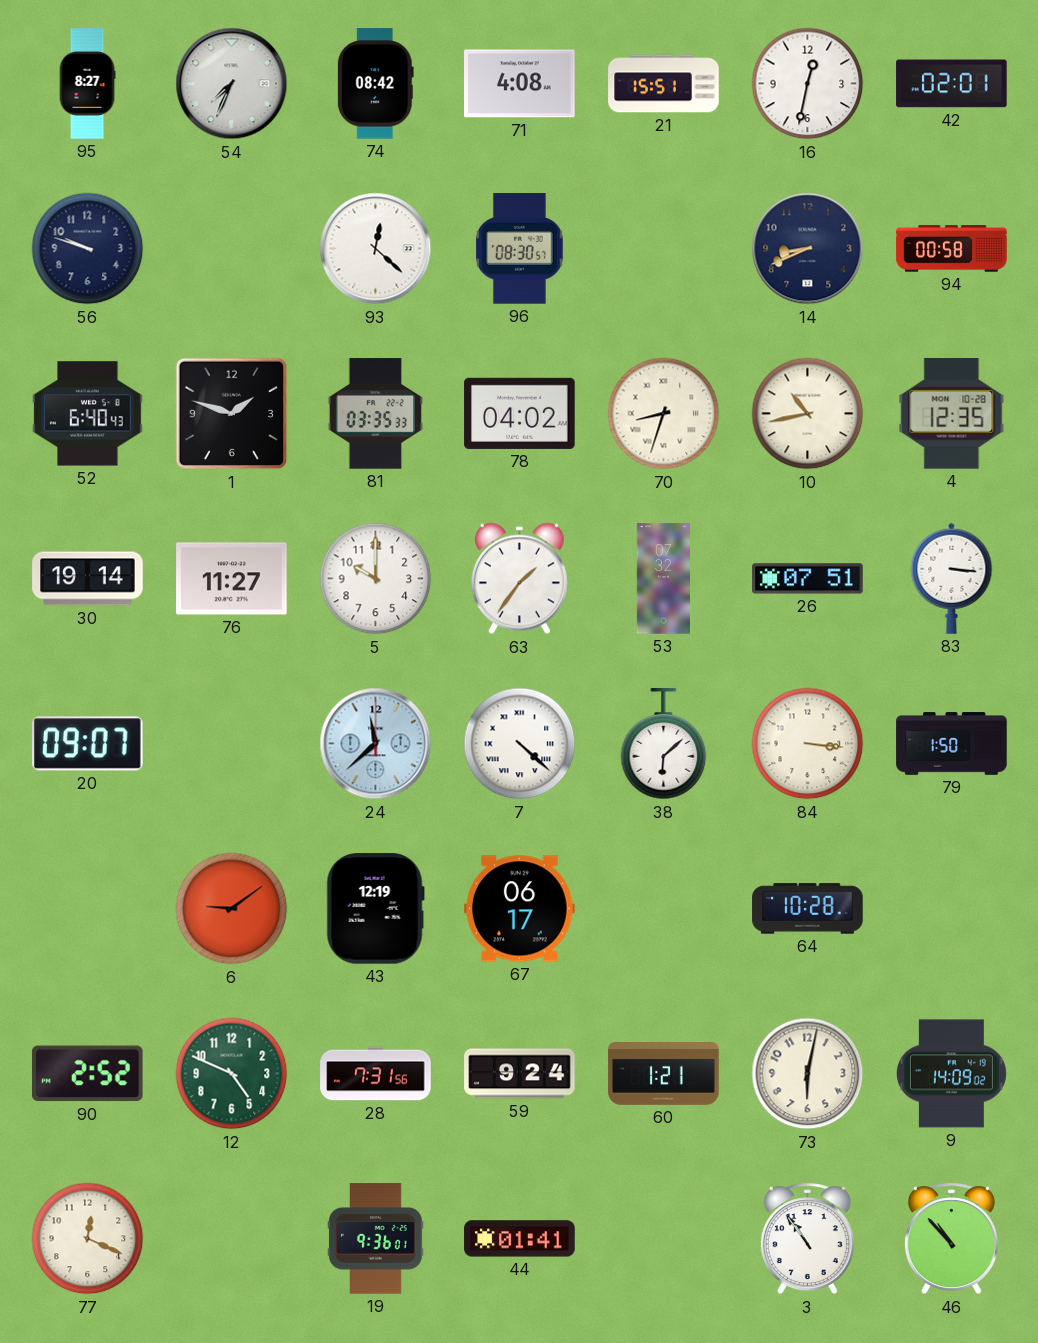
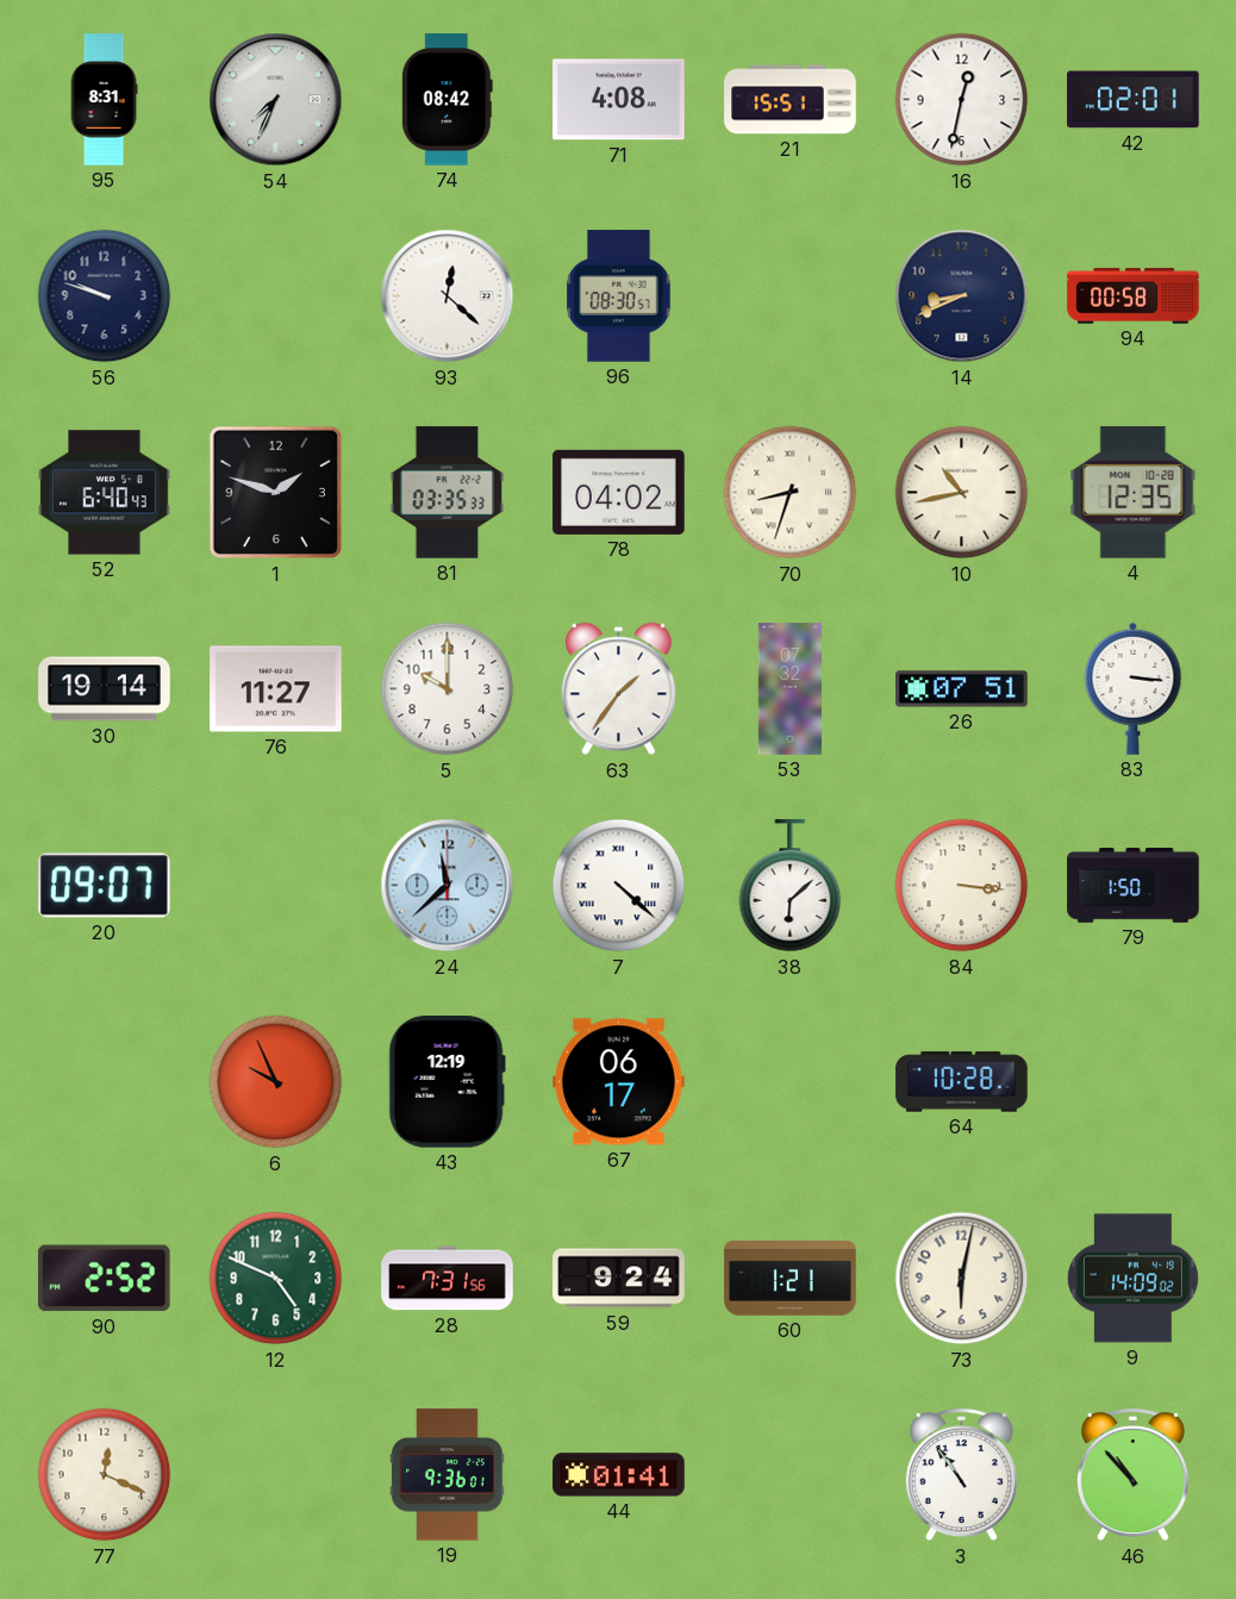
95: 8:27 -> 8:31
6: 9:09 -> 9:56
